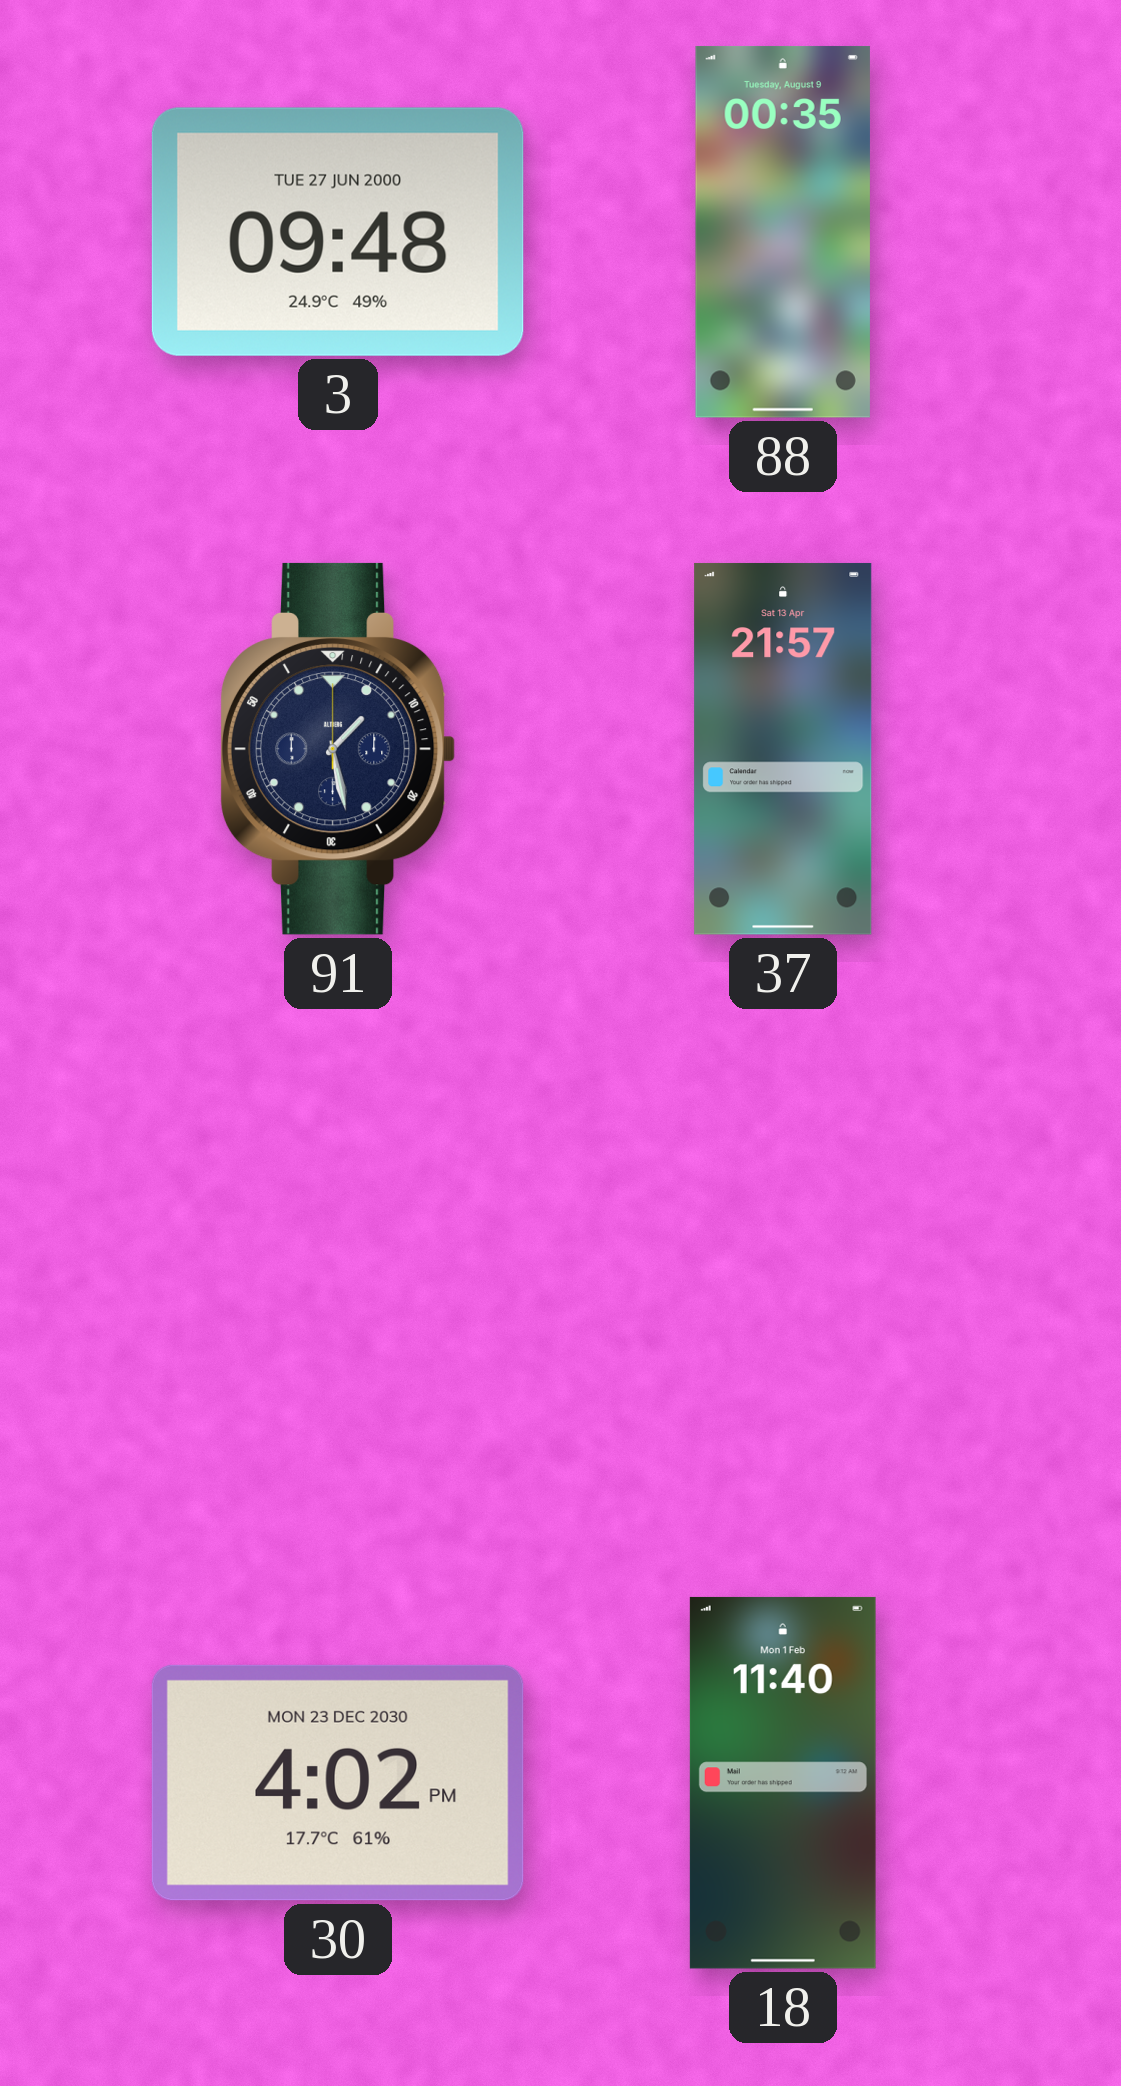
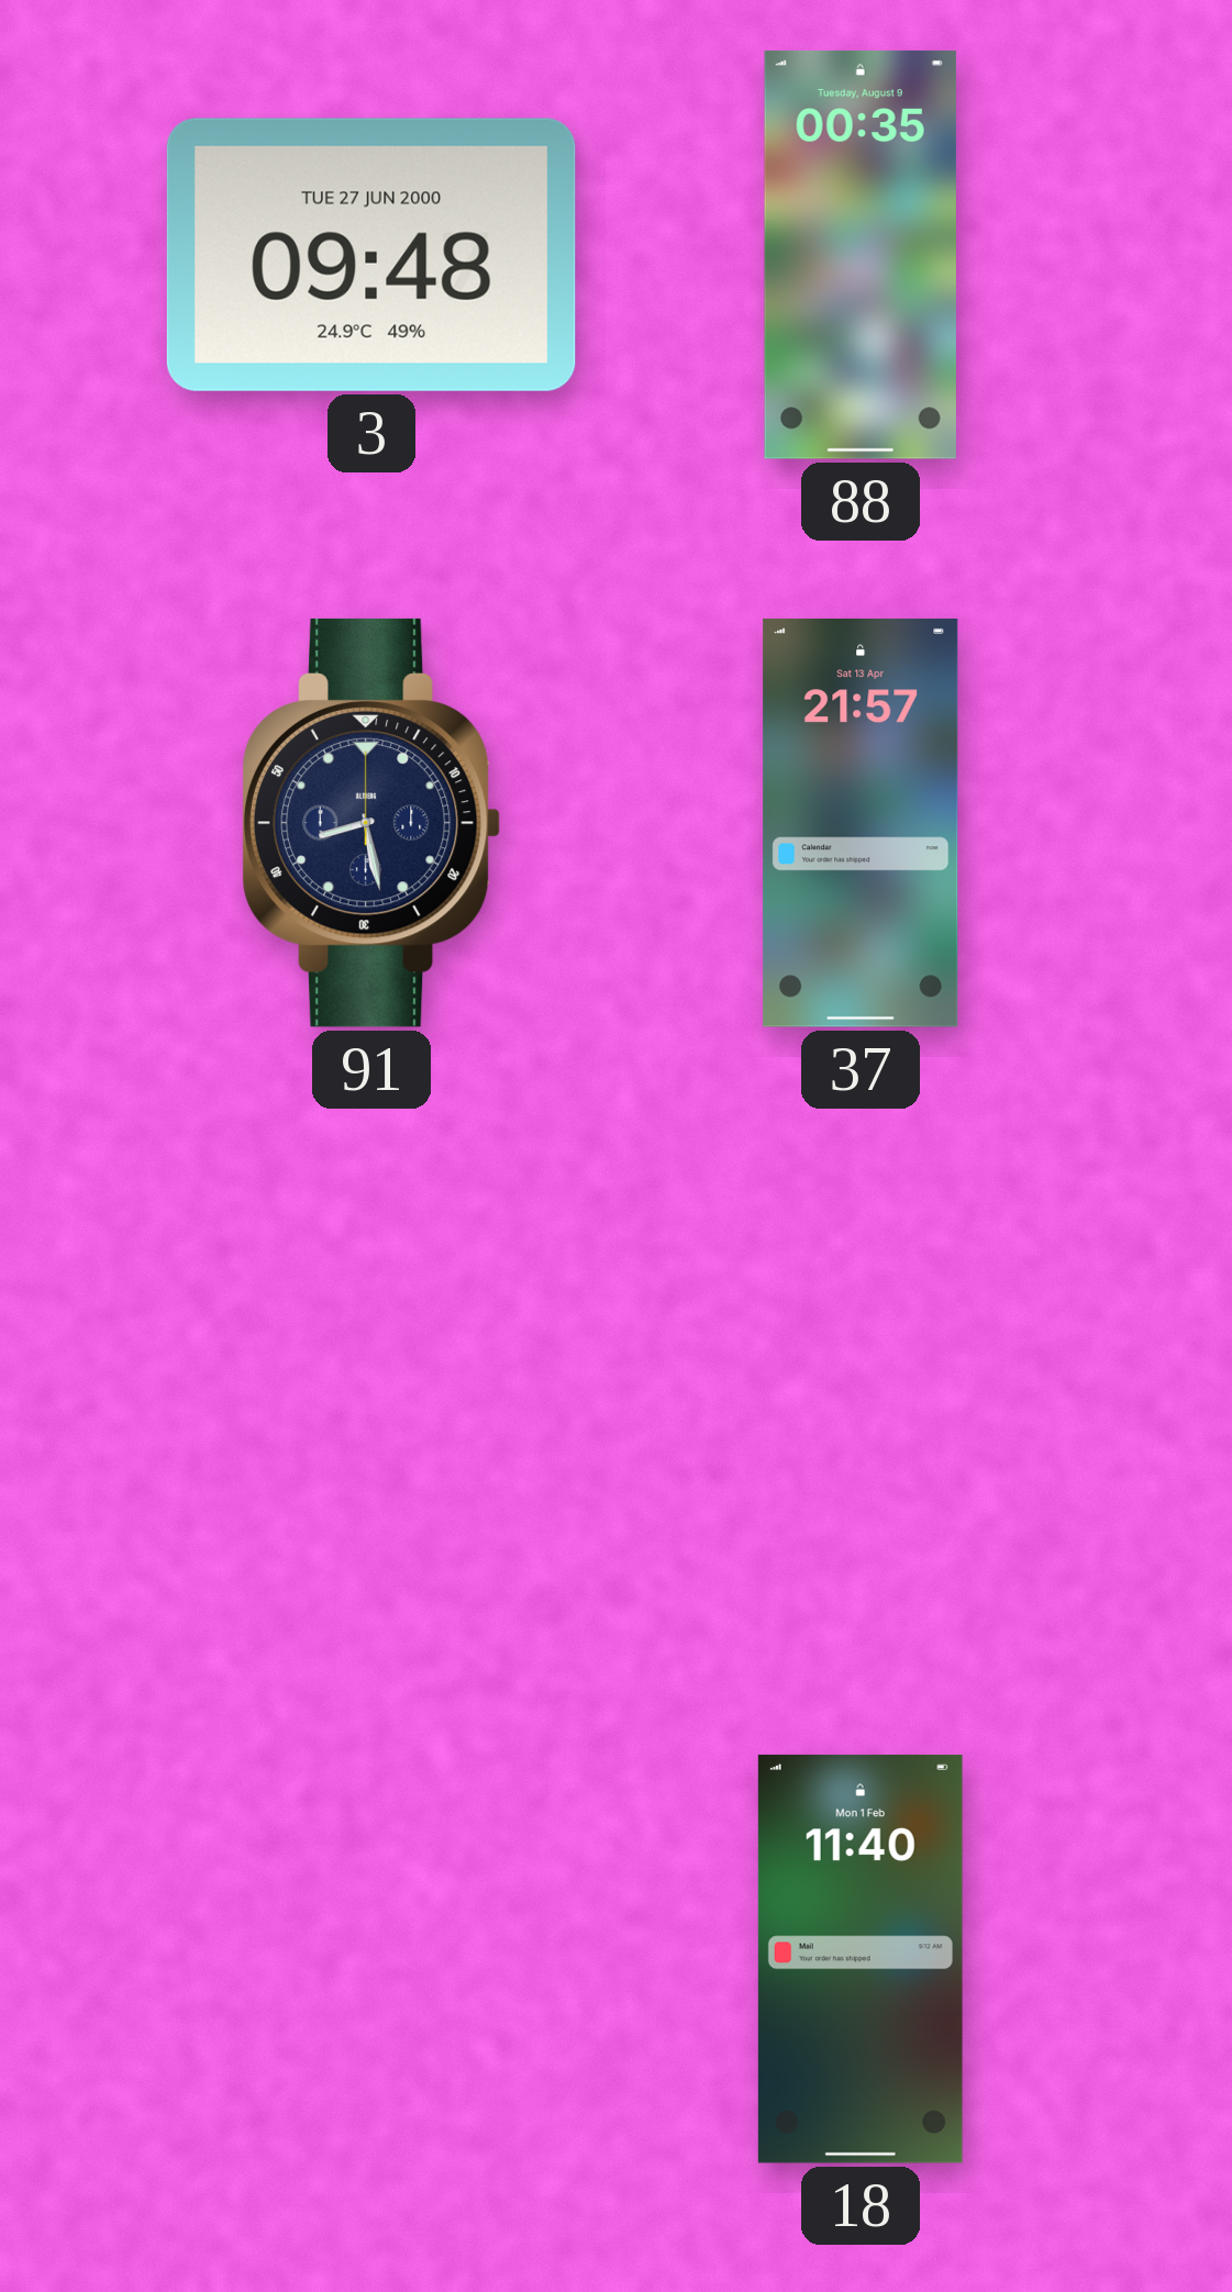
91: 1:28 -> 8:28
30: 4:02 -> none
